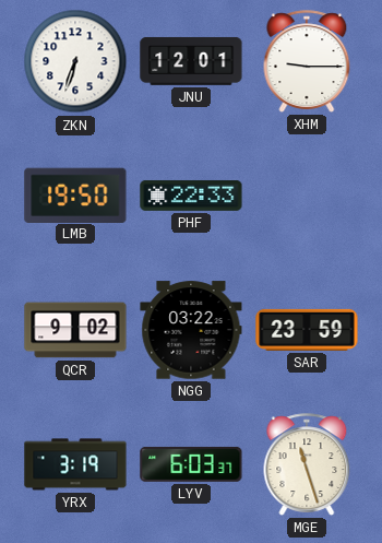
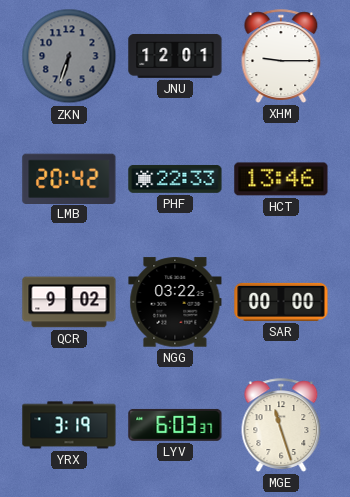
ZKN dial: white -> grey
LMB: 19:50 -> 20:42
HCT: none -> 13:46
SAR: 23:59 -> 00:00
